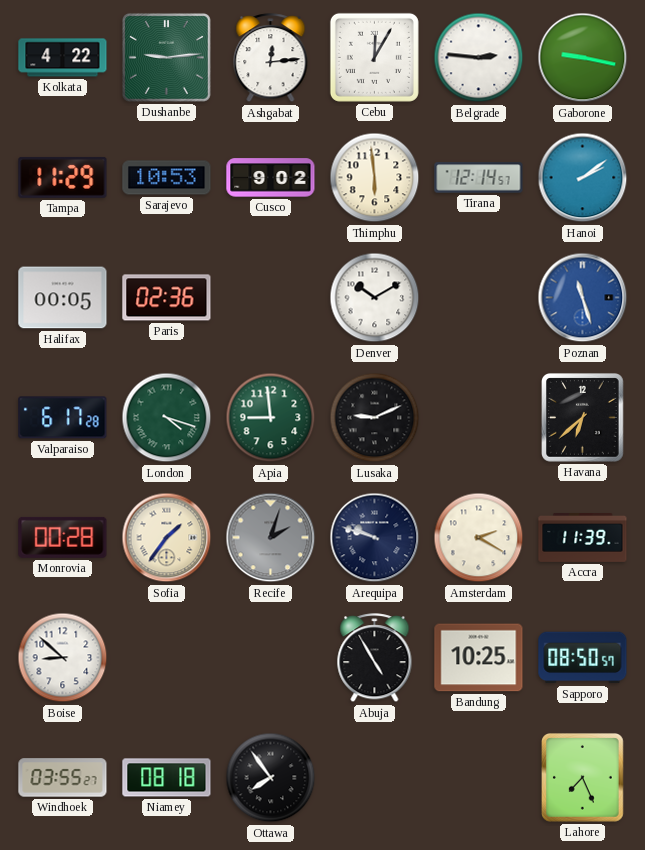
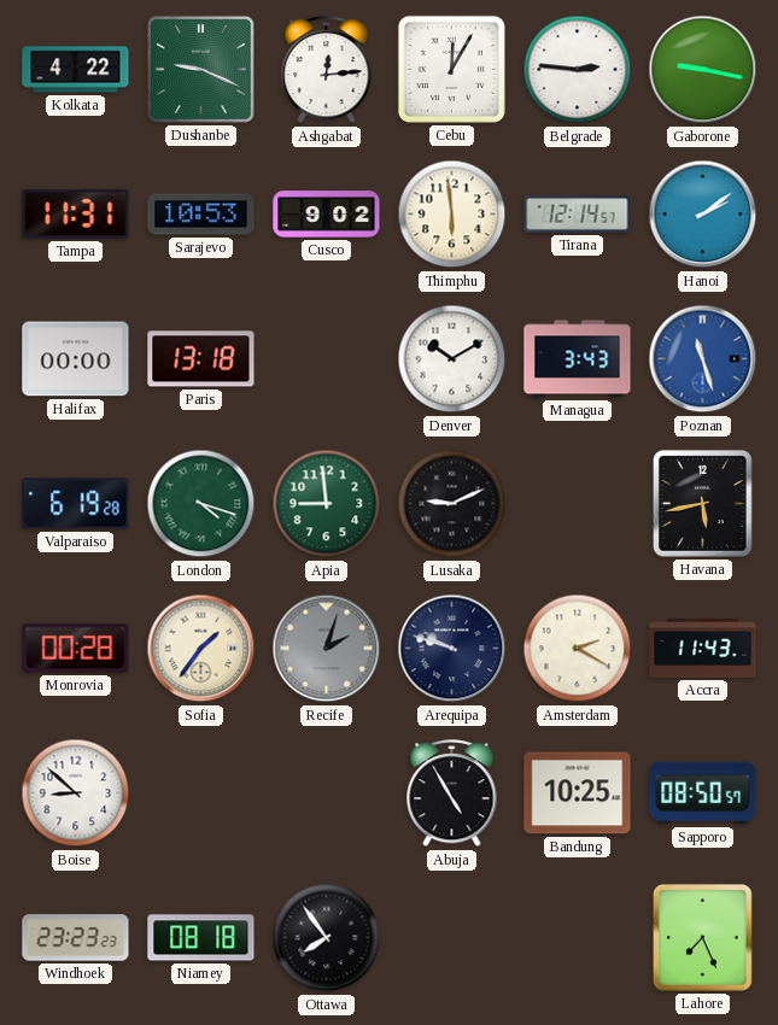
Dushanbe: 9:14 -> 9:19
Tampa: 11:29 -> 11:31
Halifax: 00:05 -> 00:00
Paris: 02:36 -> 13:18
Managua: none -> 3:43
Valparaiso: 6:17 -> 6:19
Havana: 6:38 -> 5:43
Accra: 11:39 -> 11:43
Windhoek: 03:55 -> 23:23
